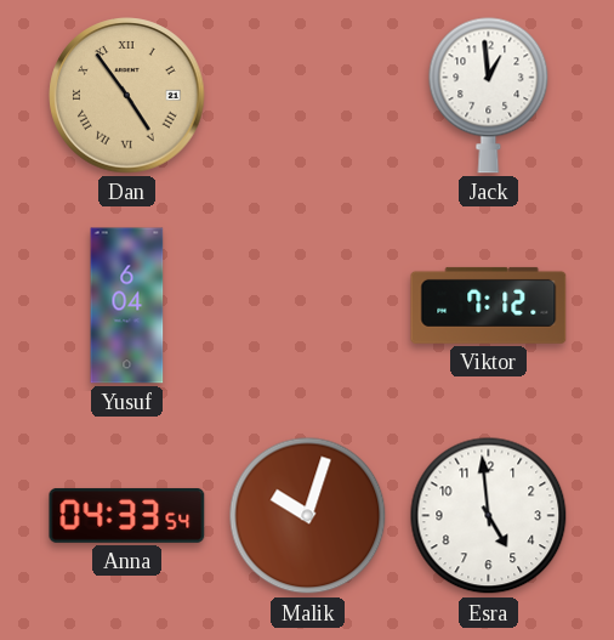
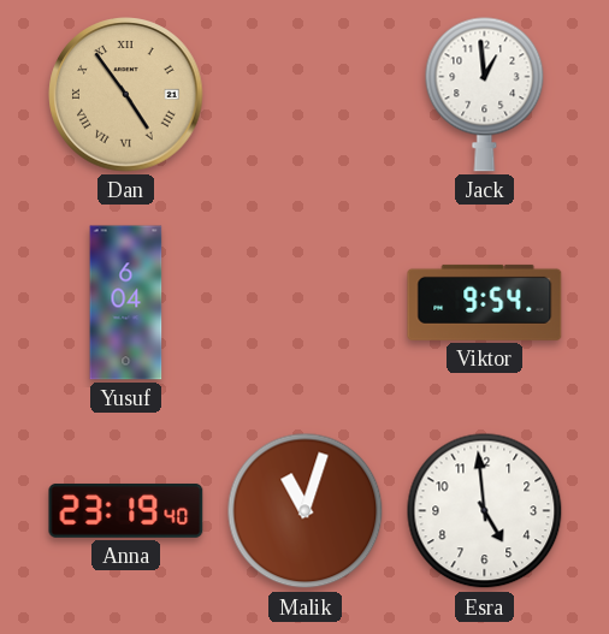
Viktor: 7:12 -> 9:54
Anna: 04:33 -> 23:19
Malik: 10:03 -> 11:03
